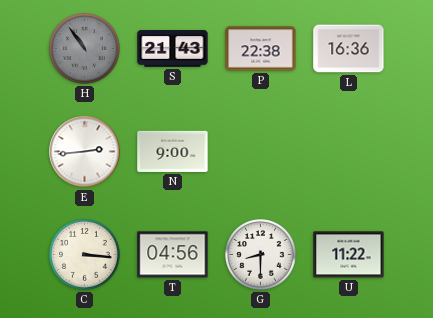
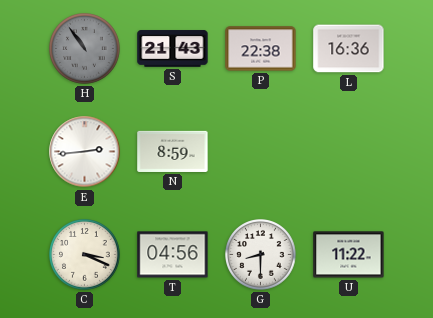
N: 9:00 -> 8:59
C: 3:16 -> 3:19
